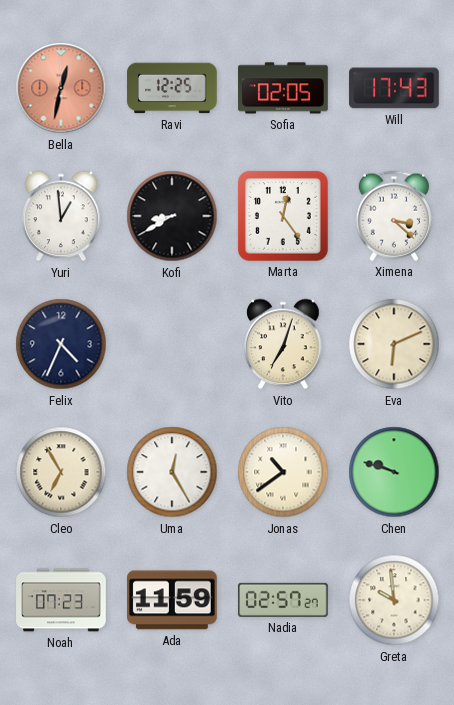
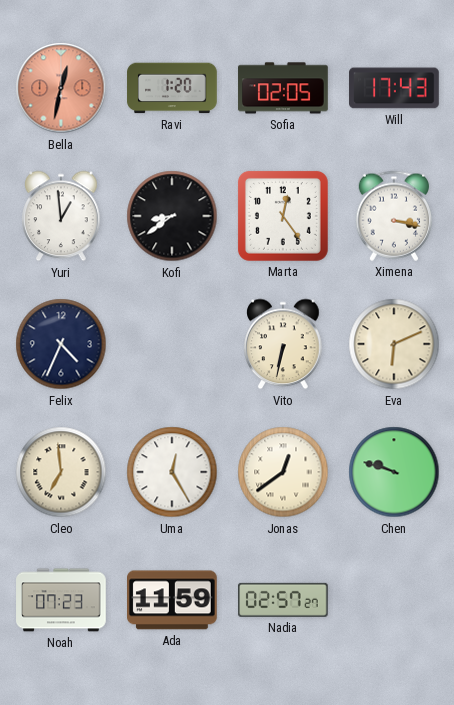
Ravi: 12:25 -> 1:20
Kofi: 8:40 -> 8:39
Ximena: 3:22 -> 3:17
Vito: 7:03 -> 6:32
Cleo: 6:55 -> 6:59
Jonas: 10:39 -> 12:39
Greta: 9:59 -> none
